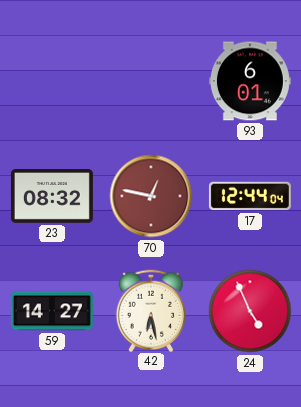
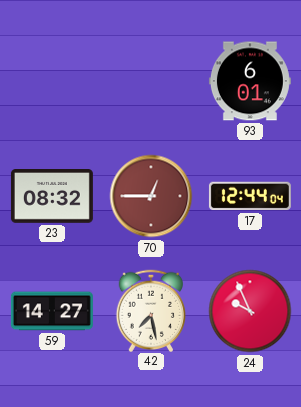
70: 12:47 -> 12:45
42: 6:28 -> 7:28
24: 4:56 -> 9:56
